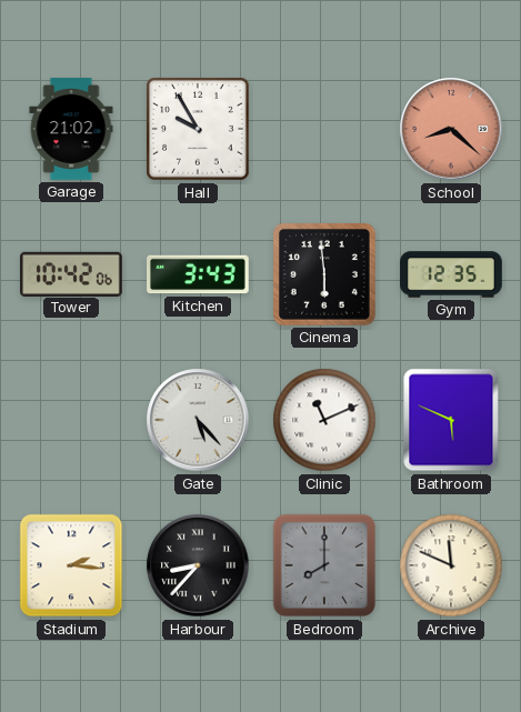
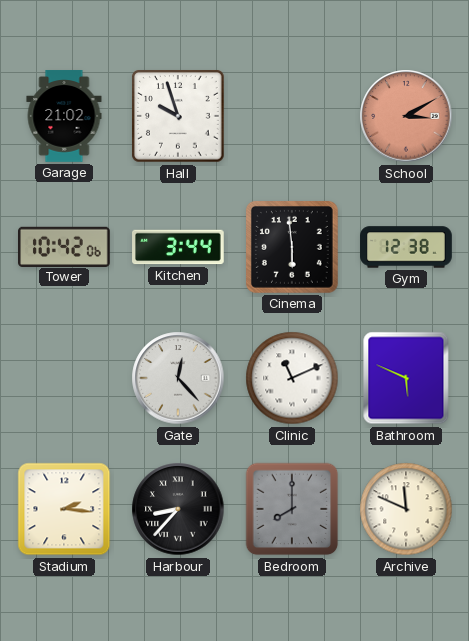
Hall: 9:55 -> 9:57
School: 8:22 -> 3:10
Kitchen: 3:43 -> 3:44
Gym: 12:35 -> 12:38
Gate: 5:23 -> 12:23
